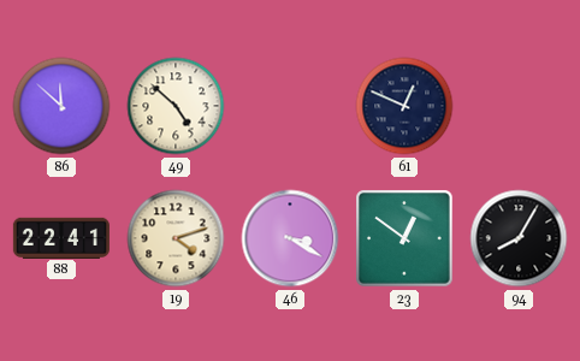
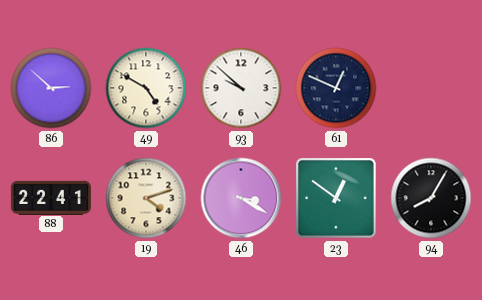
86: 11:52 -> 2:52
49: 4:52 -> 4:50
93: none -> 9:52
